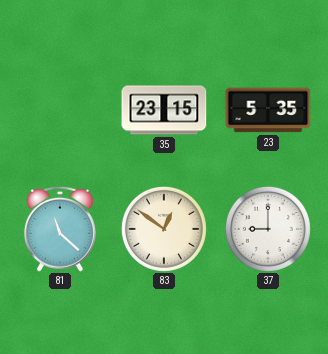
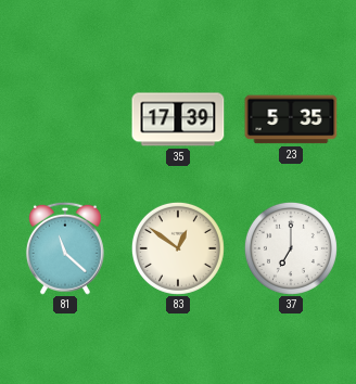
35: 23:15 -> 17:39
37: 9:00 -> 7:00
